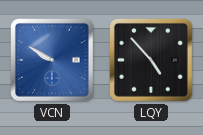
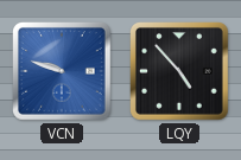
VCN: 9:50 -> 9:48
